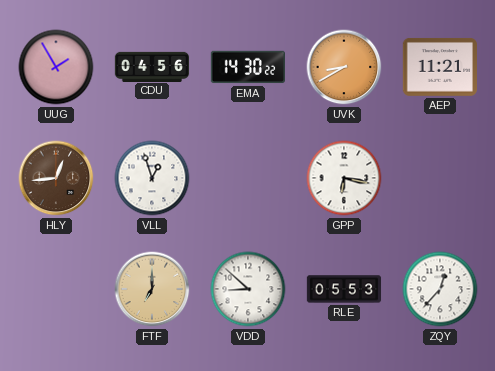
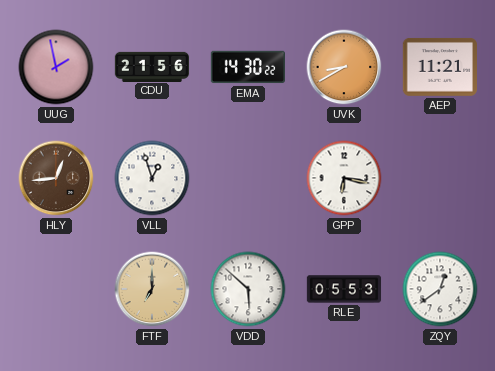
UUG: 1:55 -> 1:58
CDU: 04:56 -> 21:56
VDD: 8:52 -> 5:52
ZQY: 12:37 -> 12:39
